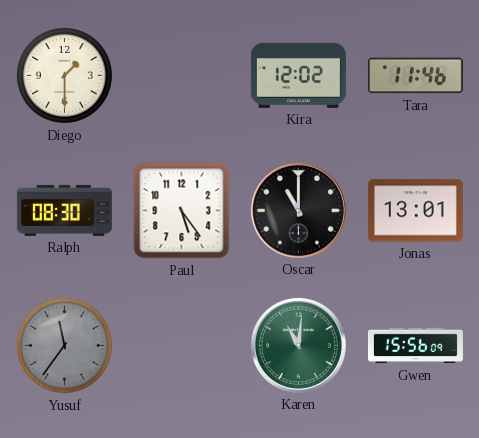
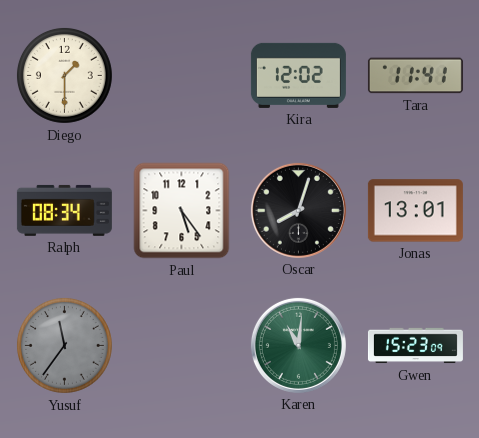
Tara: 11:46 -> 11:41
Ralph: 08:30 -> 08:34
Oscar: 11:00 -> 8:03
Gwen: 15:56 -> 15:23
